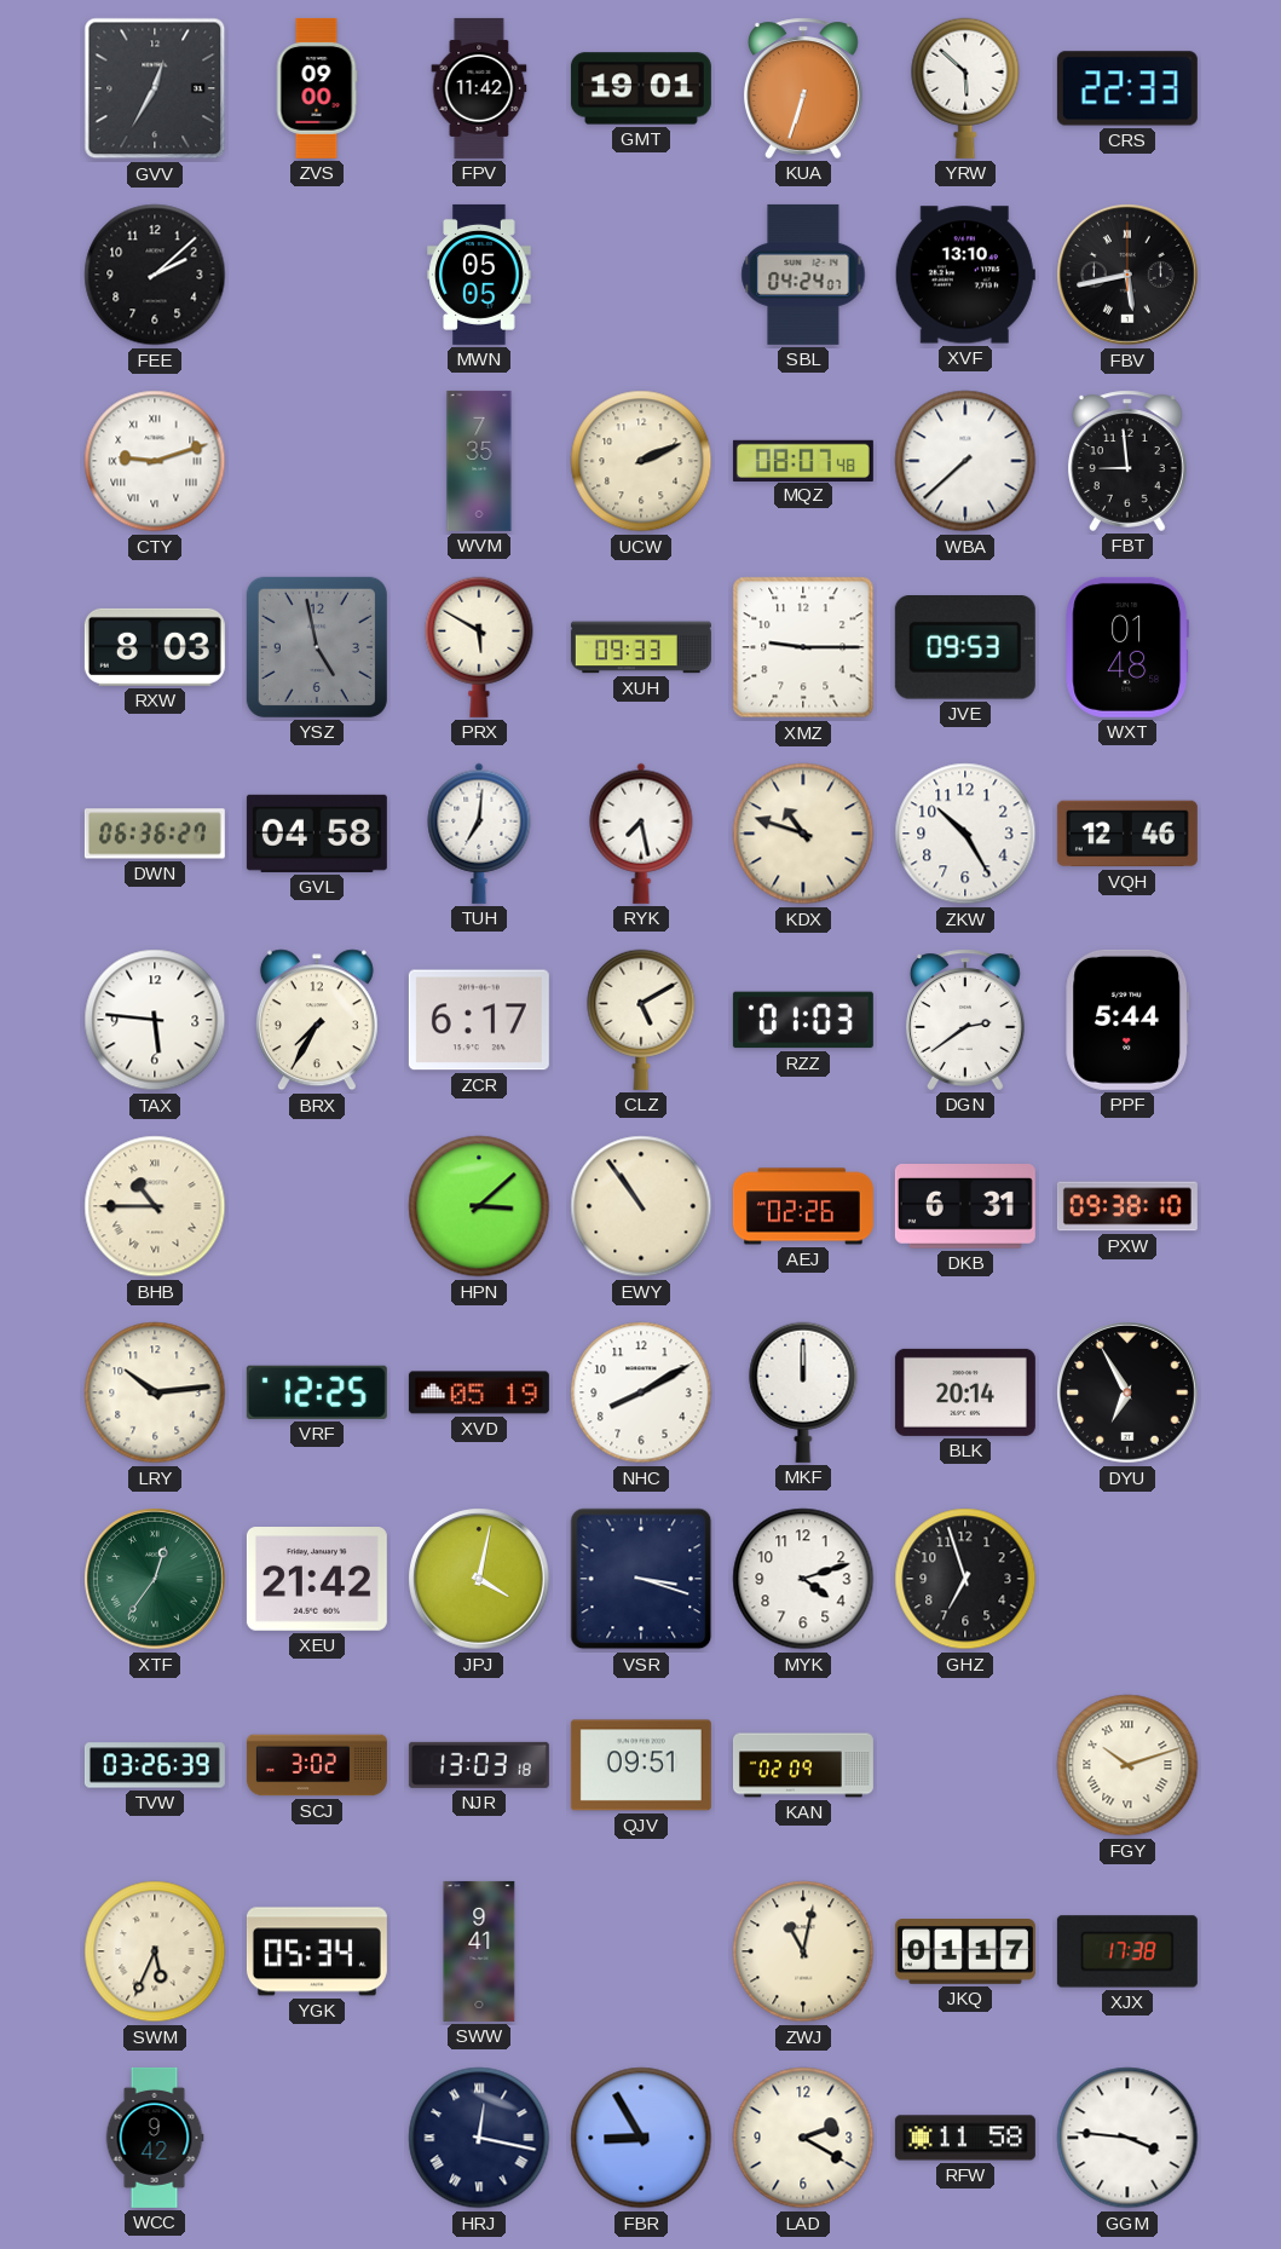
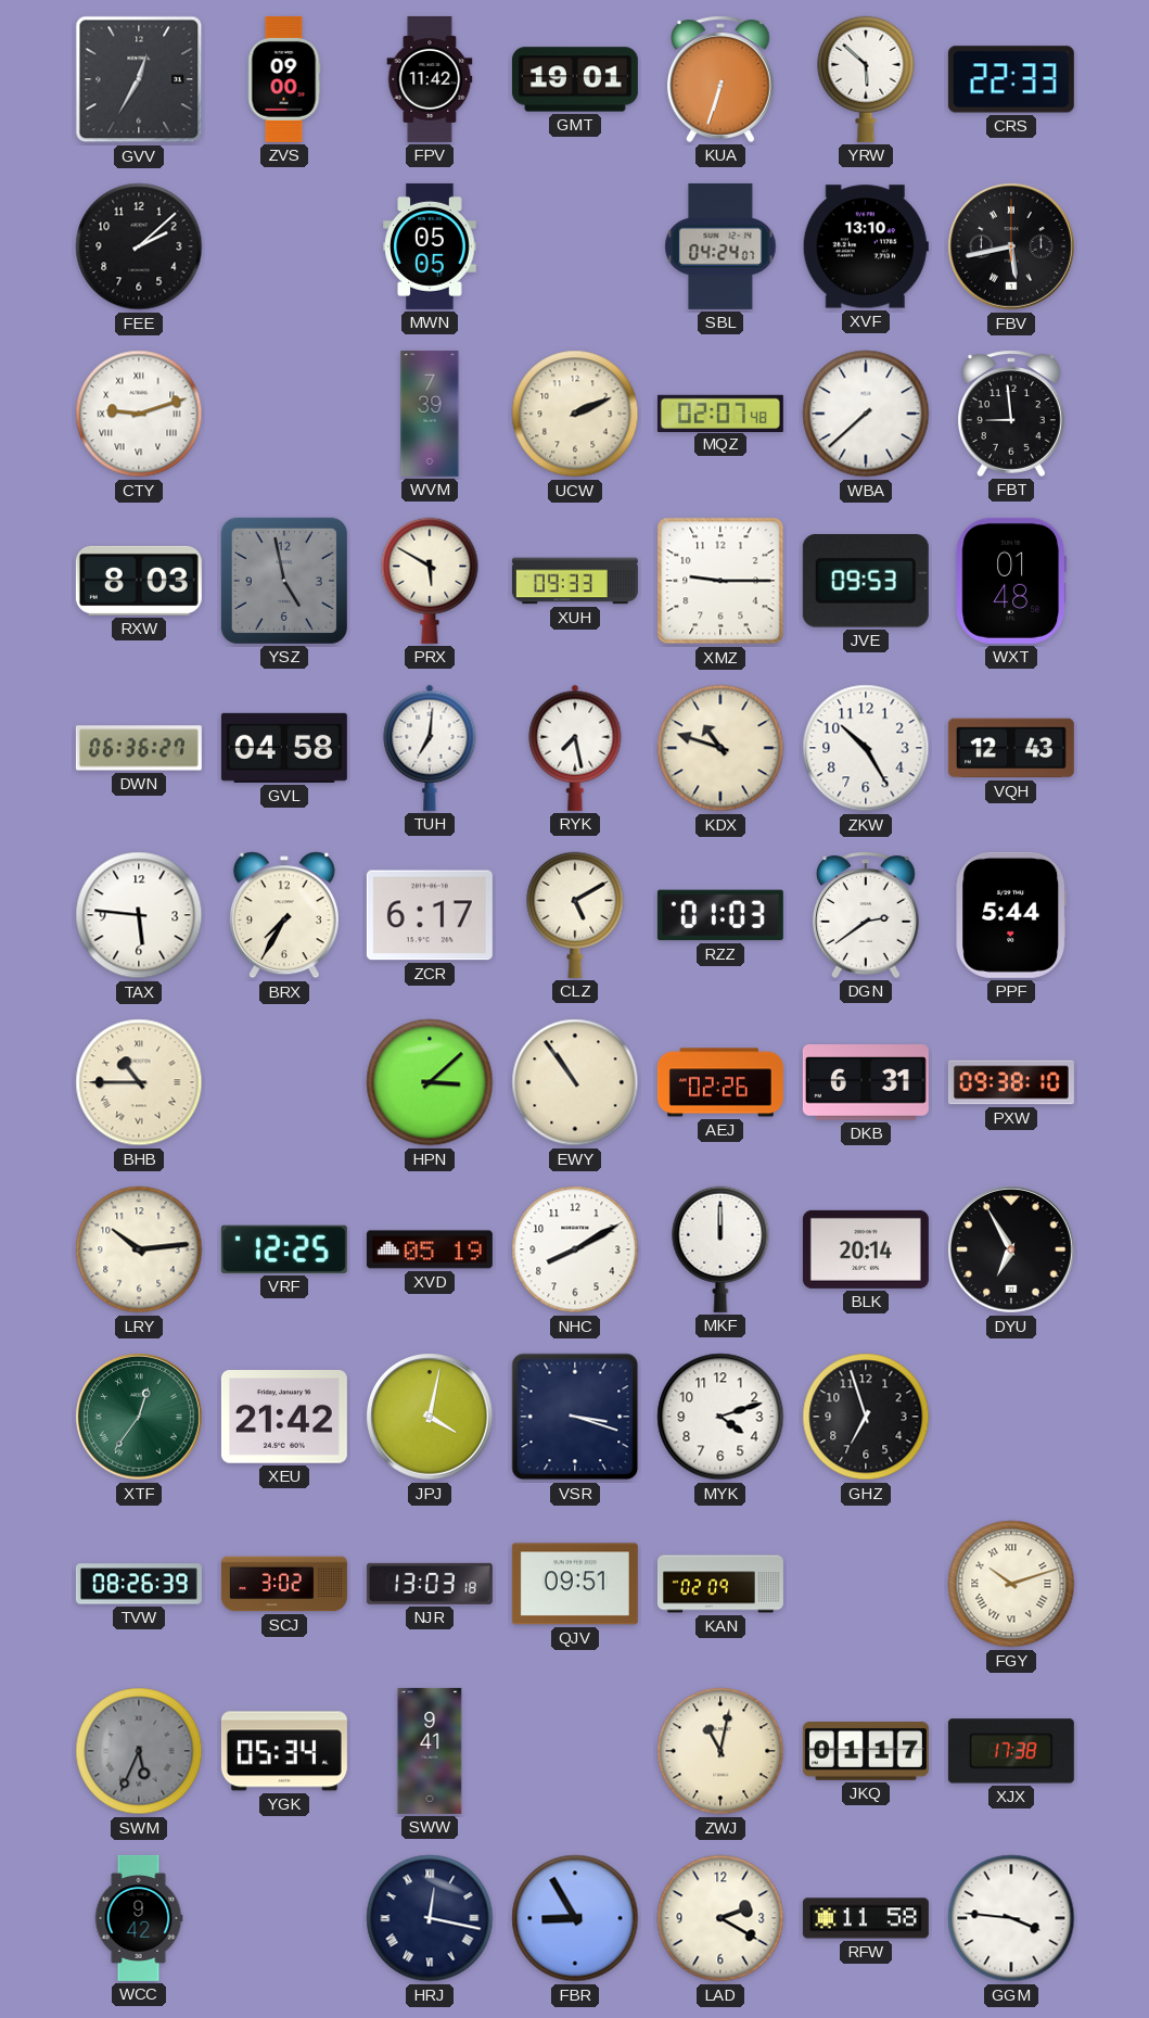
WVM: 7:35 -> 7:39
MQZ: 08:07 -> 02:07
VQH: 12:46 -> 12:43
TVW: 03:26 -> 08:26
SWM dial: cream -> grey
